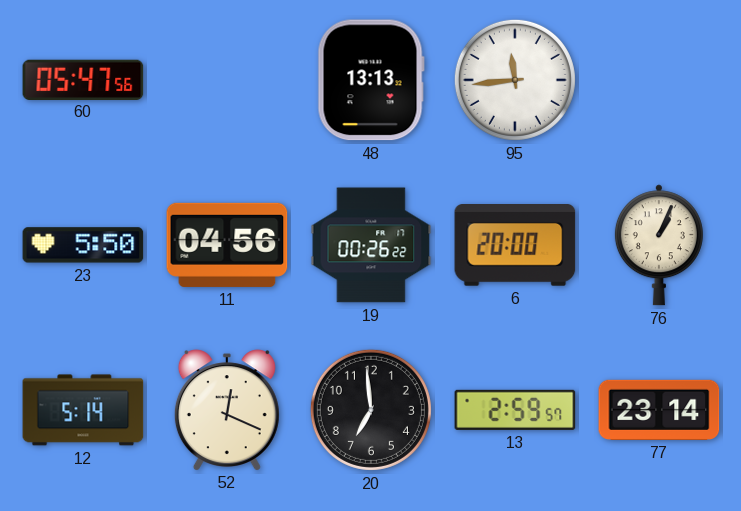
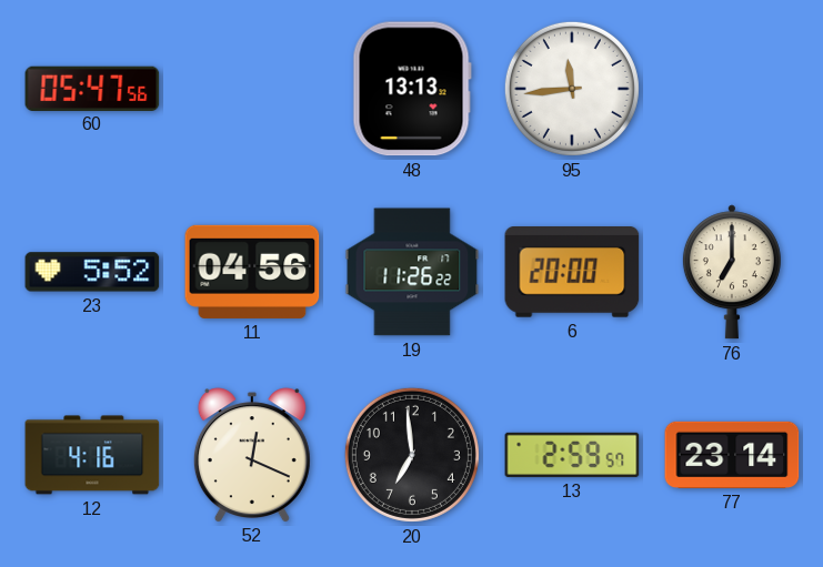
23: 5:50 -> 5:52
19: 00:26 -> 11:26
76: 1:04 -> 7:00
12: 5:14 -> 4:16
